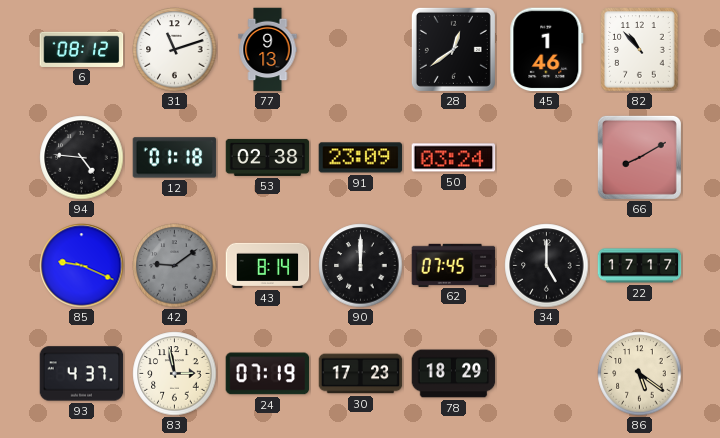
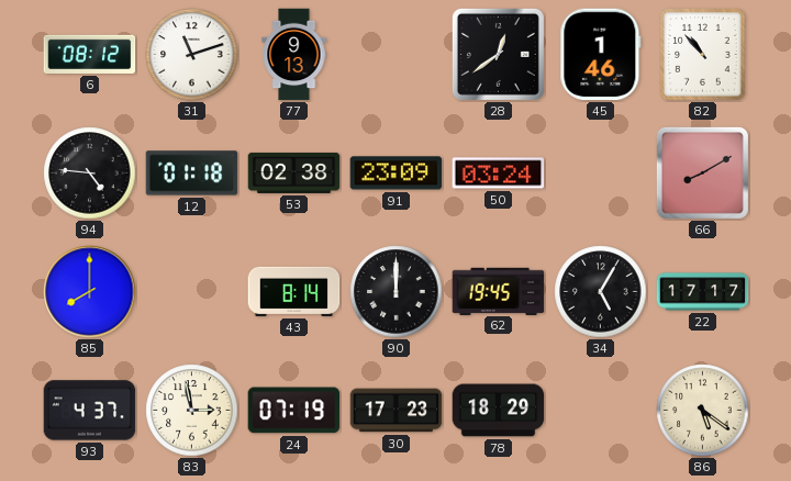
85: 9:19 -> 8:00
42: 9:09 -> none
62: 07:45 -> 19:45
34: 5:00 -> 5:05
